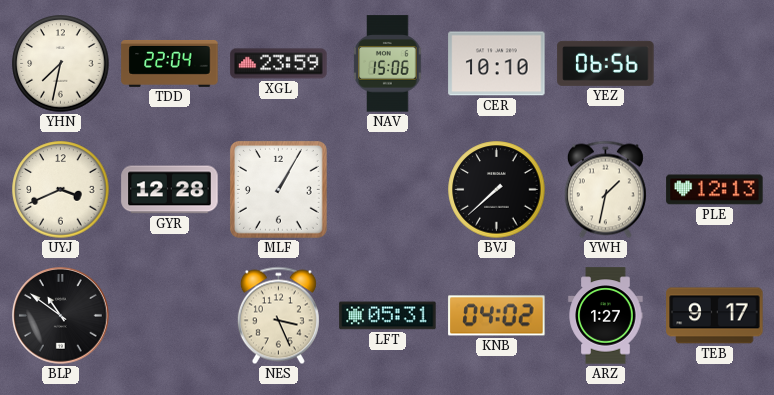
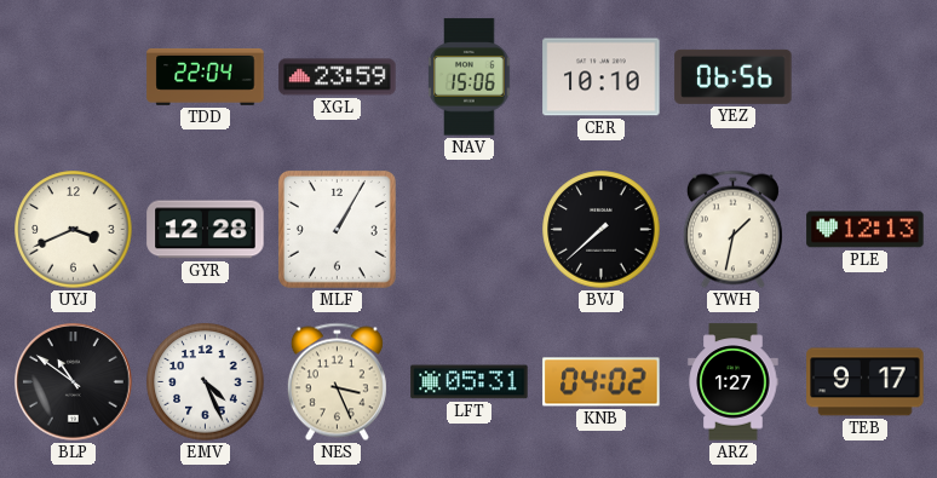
YHN: 7:32 -> none
EMV: none -> 4:26
